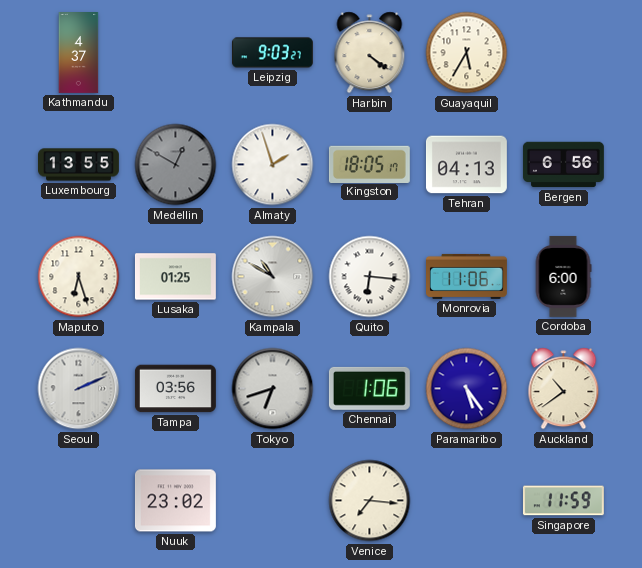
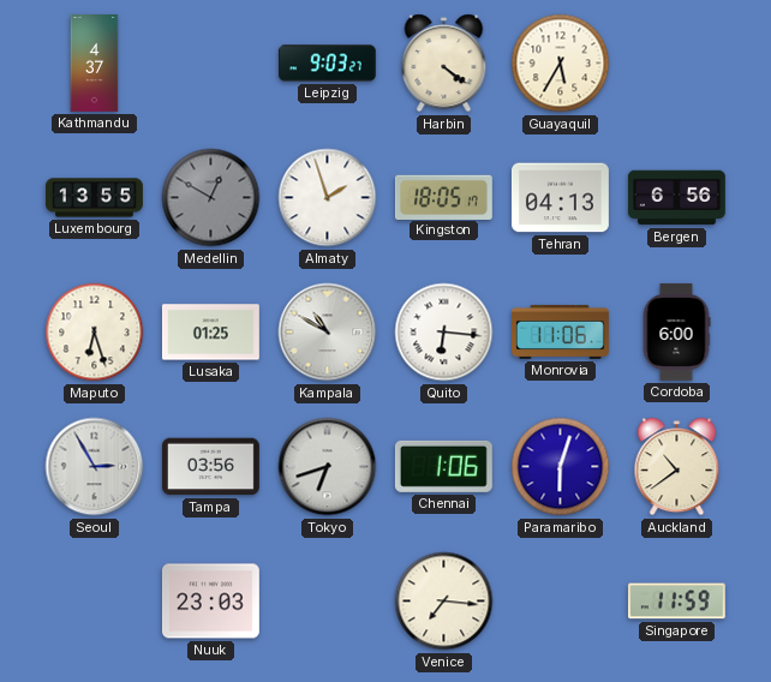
Seoul: 2:11 -> 2:55
Paramaribo: 5:24 -> 6:03
Nuuk: 23:02 -> 23:03
